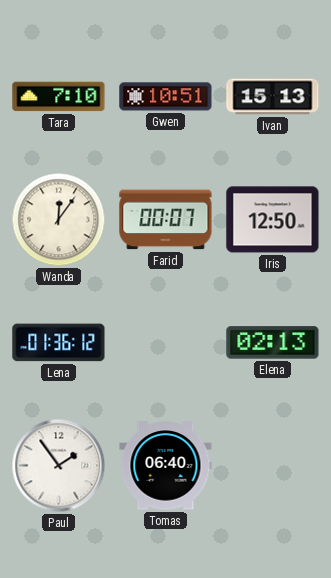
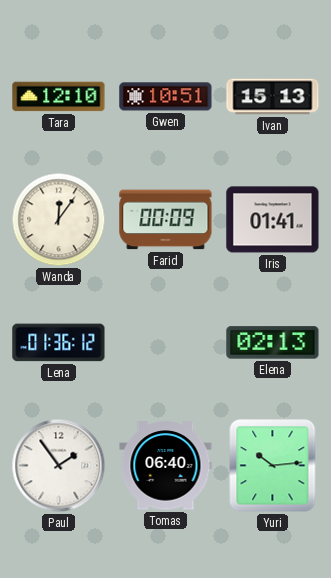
Tara: 7:10 -> 12:10
Farid: 00:07 -> 00:09
Iris: 12:50 -> 01:41
Yuri: none -> 10:14
